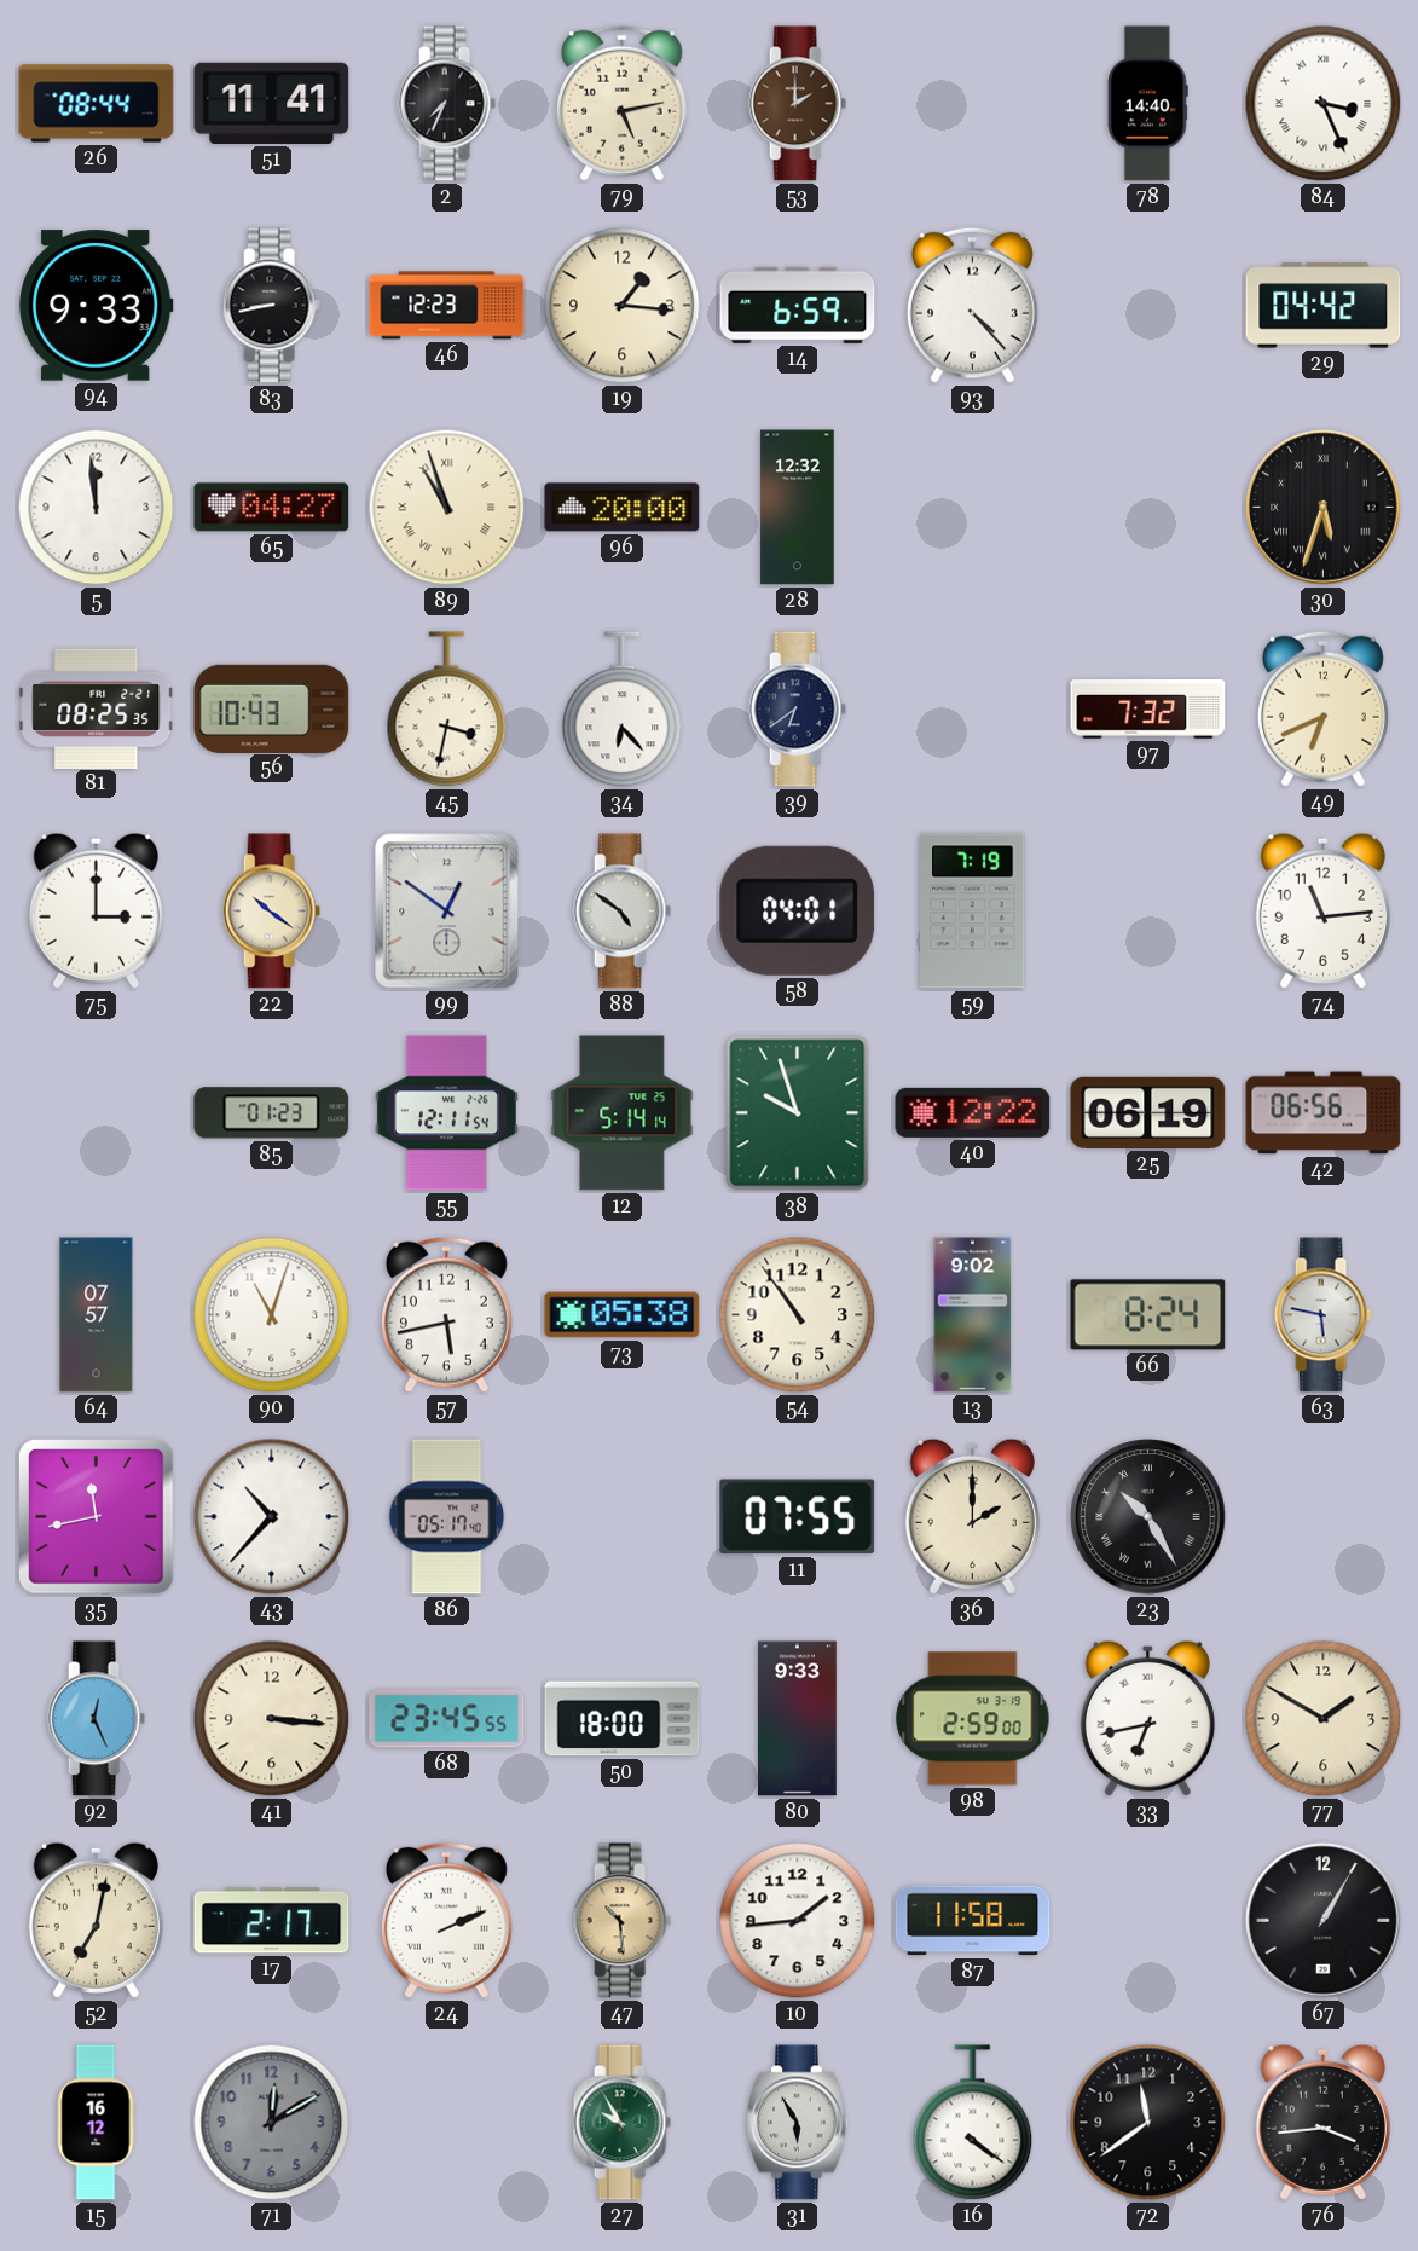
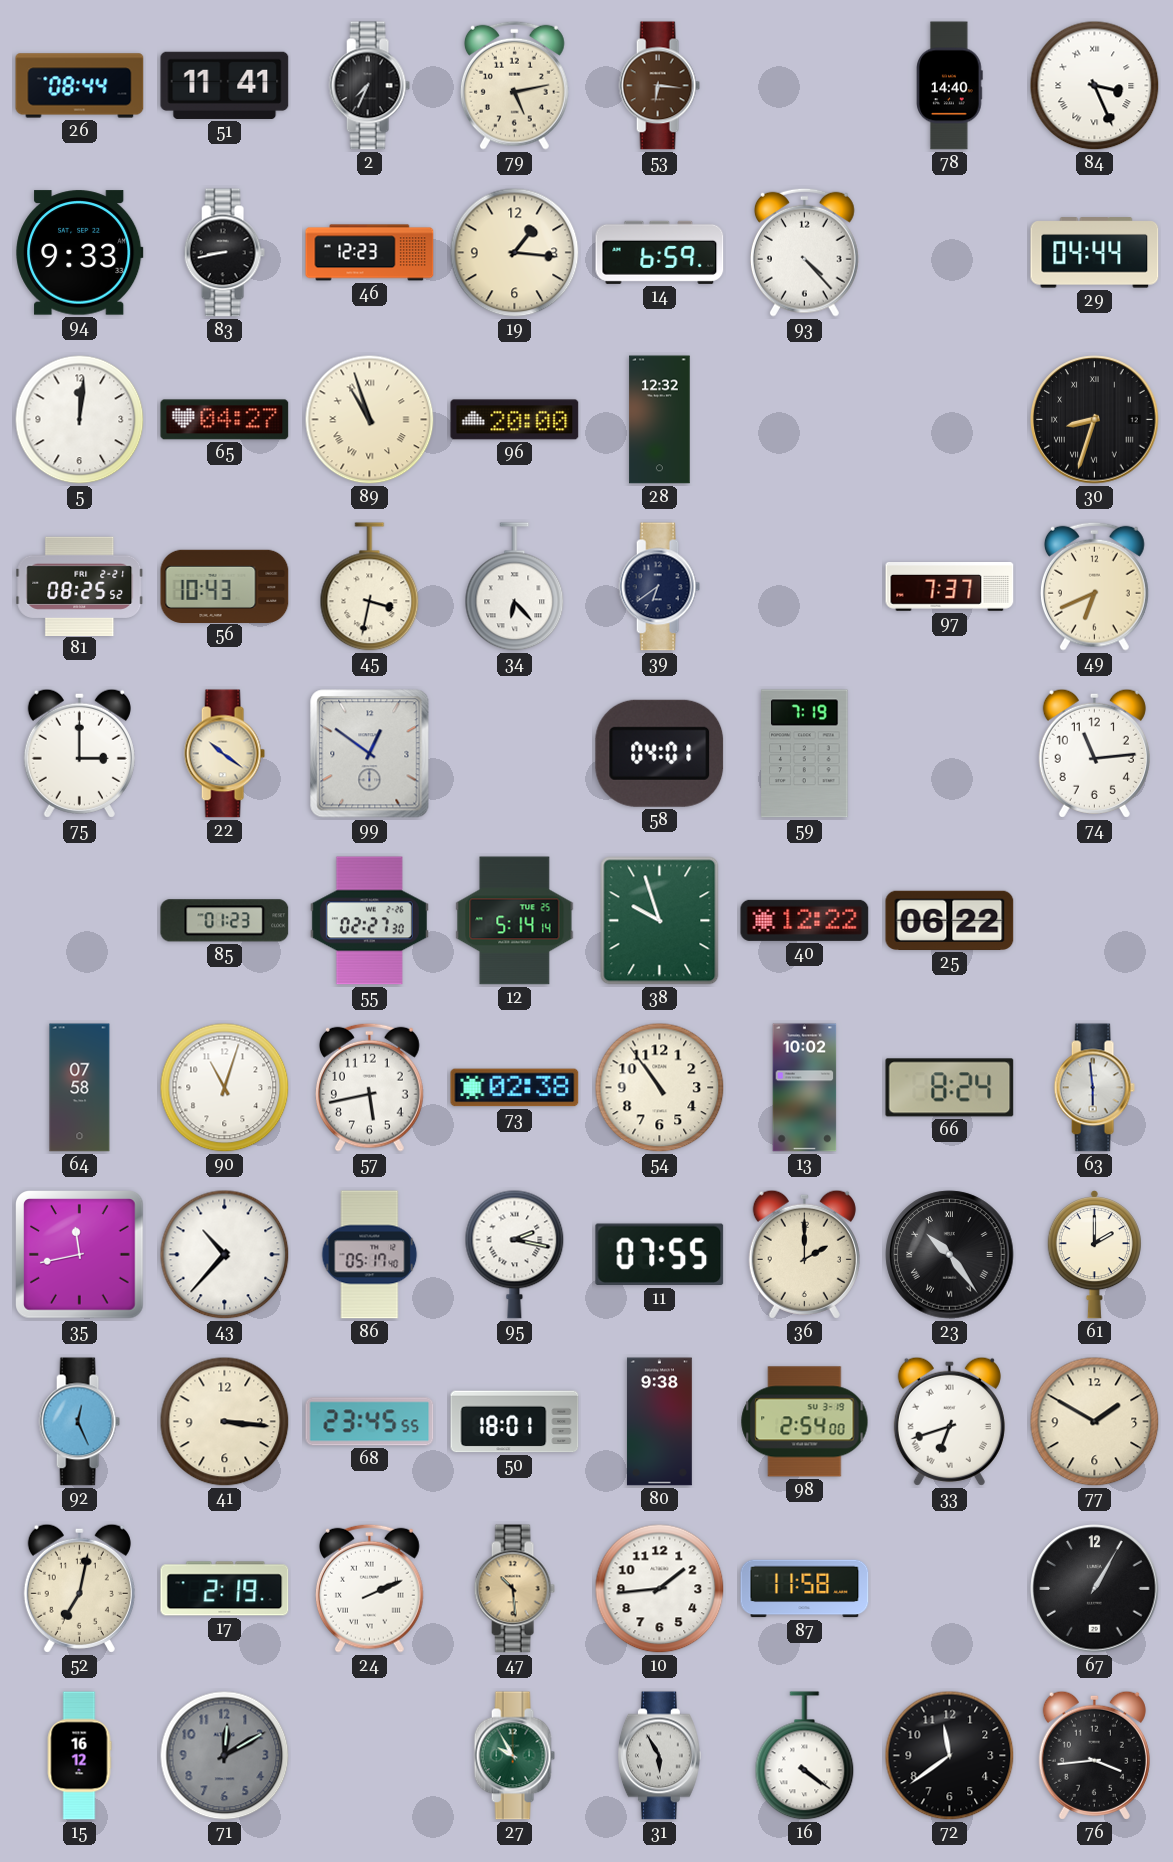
53: 2:00 -> 6:16
29: 04:42 -> 04:44
5: 11:59 -> 12:01
30: 5:33 -> 8:33
81: 08:25:35 -> 08:25:52
97: 7:32 -> 7:37
88: 4:51 -> none
55: 12:11 -> 02:27
25: 06:19 -> 06:22
42: 06:56 -> none
64: 07:57 -> 07:58
73: 05:38 -> 02:38
13: 9:02 -> 10:02
63: 5:47 -> 5:59
95: none -> 2:17
23: 10:25 -> 10:24
61: none -> 2:00
50: 18:00 -> 18:01
80: 9:33 -> 9:38
98: 2:59 -> 2:54
33: 6:43 -> 6:42
17: 2:17 -> 2:19
